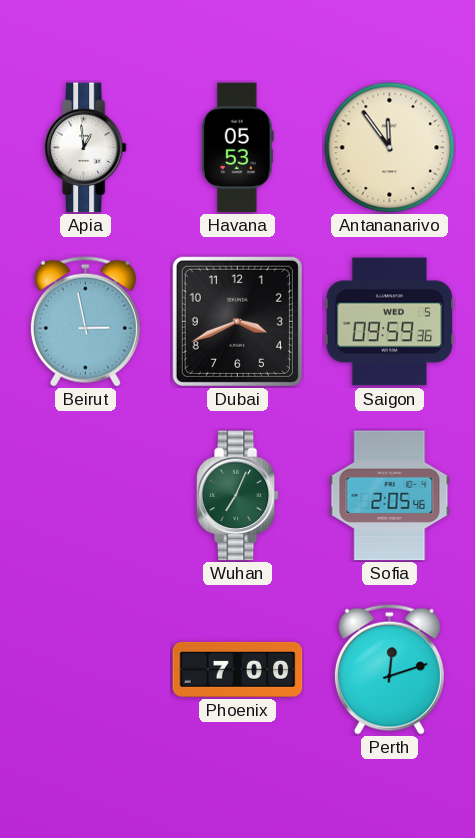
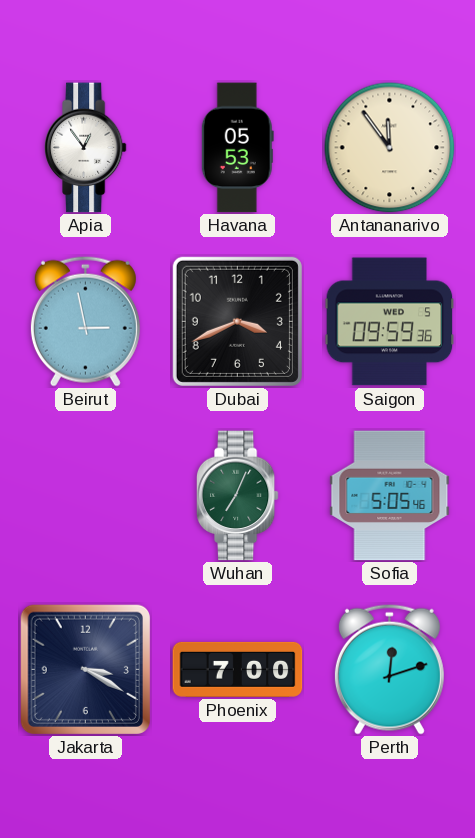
Apia: 12:59 -> 12:54
Sofia: 2:05 -> 5:05
Jakarta: none -> 3:20
